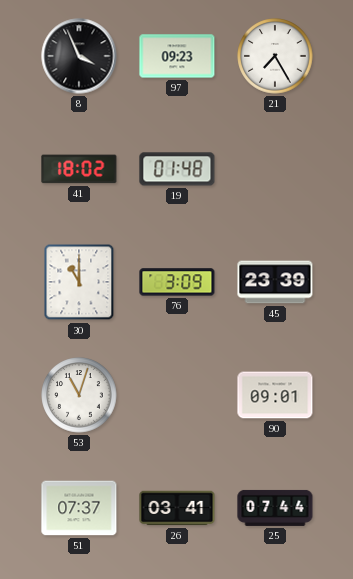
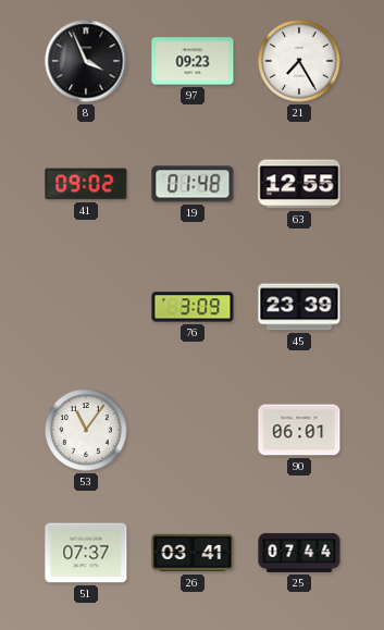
41: 18:02 -> 09:02
63: none -> 12:55
30: 11:00 -> none
53: 11:03 -> 11:06
90: 09:01 -> 06:01
